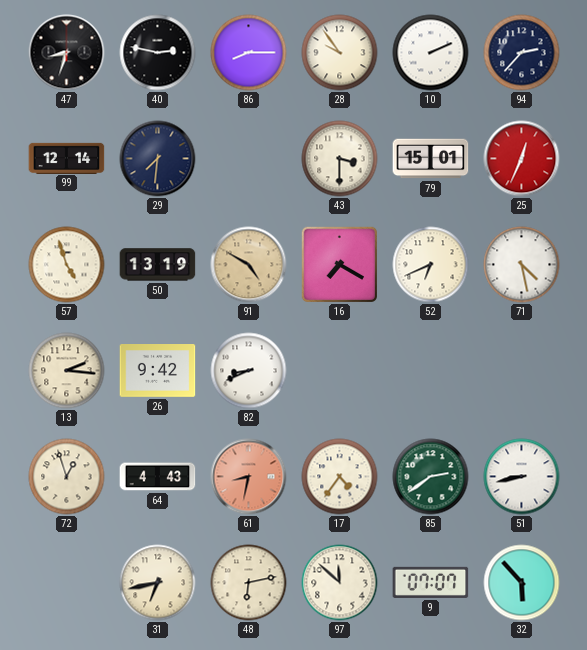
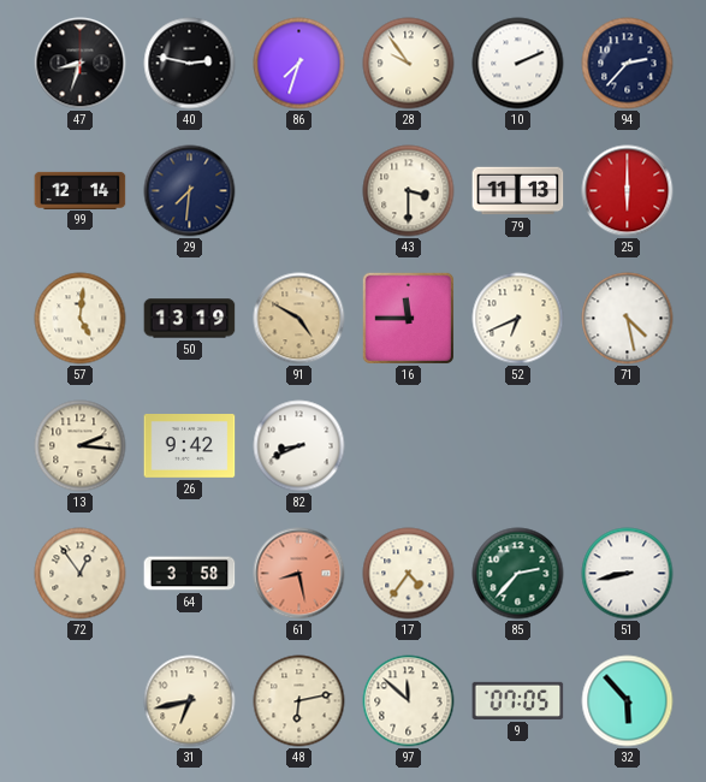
86: 8:15 -> 7:33
79: 15:01 -> 11:13
25: 12:34 -> 6:00
57: 4:57 -> 5:01
16: 7:20 -> 11:45
72: 12:57 -> 12:54
64: 4:43 -> 3:58
61: 8:32 -> 8:28
85: 2:39 -> 2:37
9: 07:07 -> 07:05
